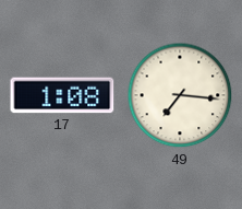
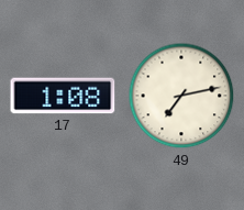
49: 7:16 -> 7:13
